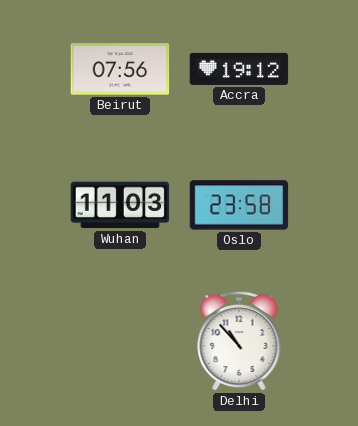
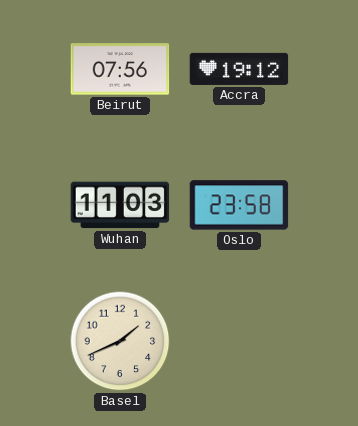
Basel: none -> 1:41
Delhi: 10:53 -> none
